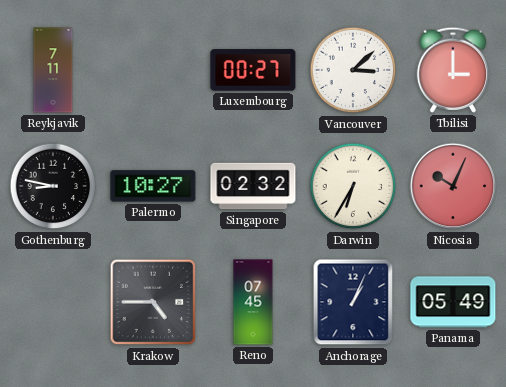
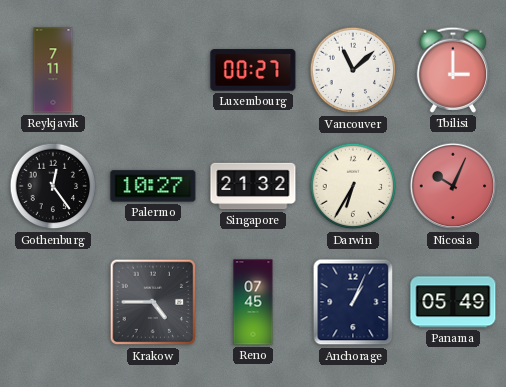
Vancouver: 3:08 -> 11:08
Gothenburg: 8:47 -> 12:24
Singapore: 02:32 -> 21:32
